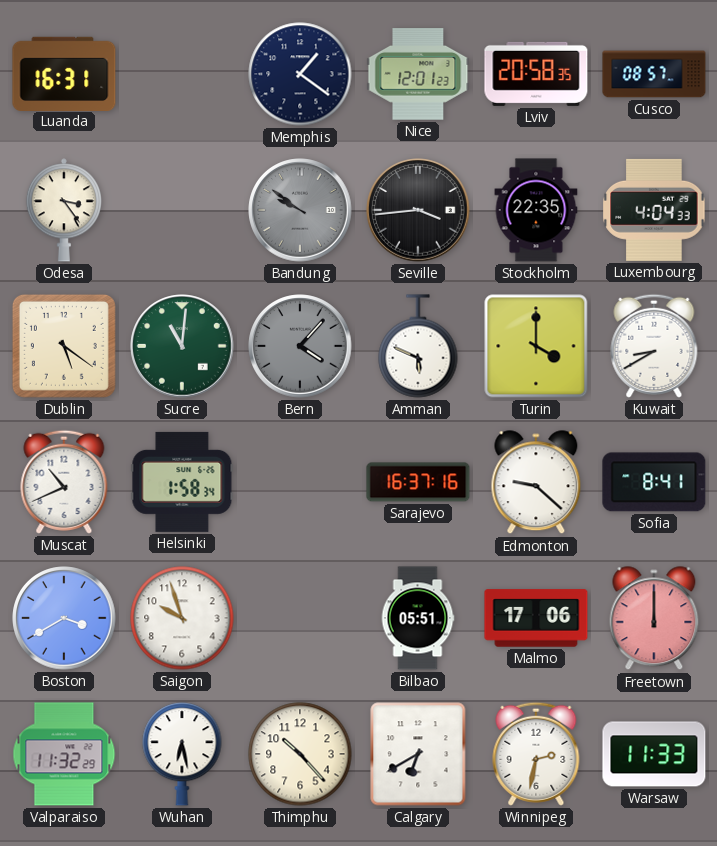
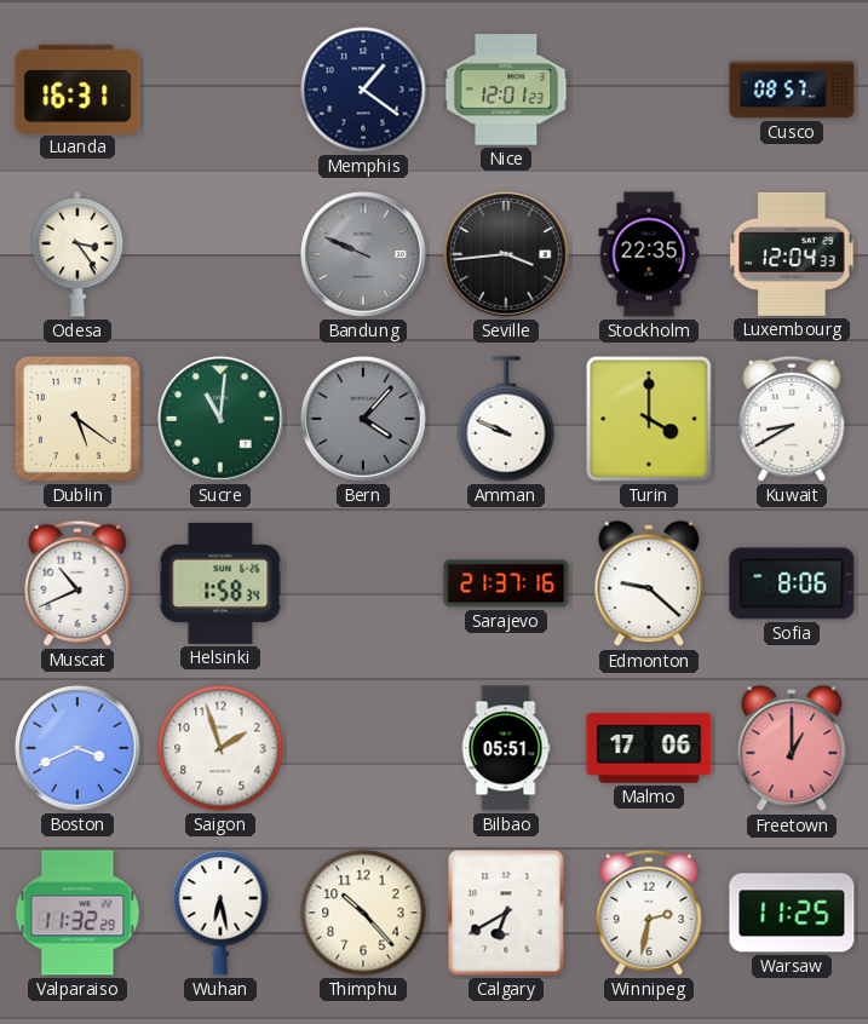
Lviv: 20:58 -> none
Bandung: 9:51 -> 9:49
Luxembourg: 4:04 -> 12:04
Amman: 5:49 -> 9:49
Sarajevo: 16:37 -> 21:37
Sofia: 8:41 -> 8:06
Boston: 3:40 -> 3:41
Saigon: 9:57 -> 1:57
Freetown: 12:00 -> 1:00
Warsaw: 11:33 -> 11:25
